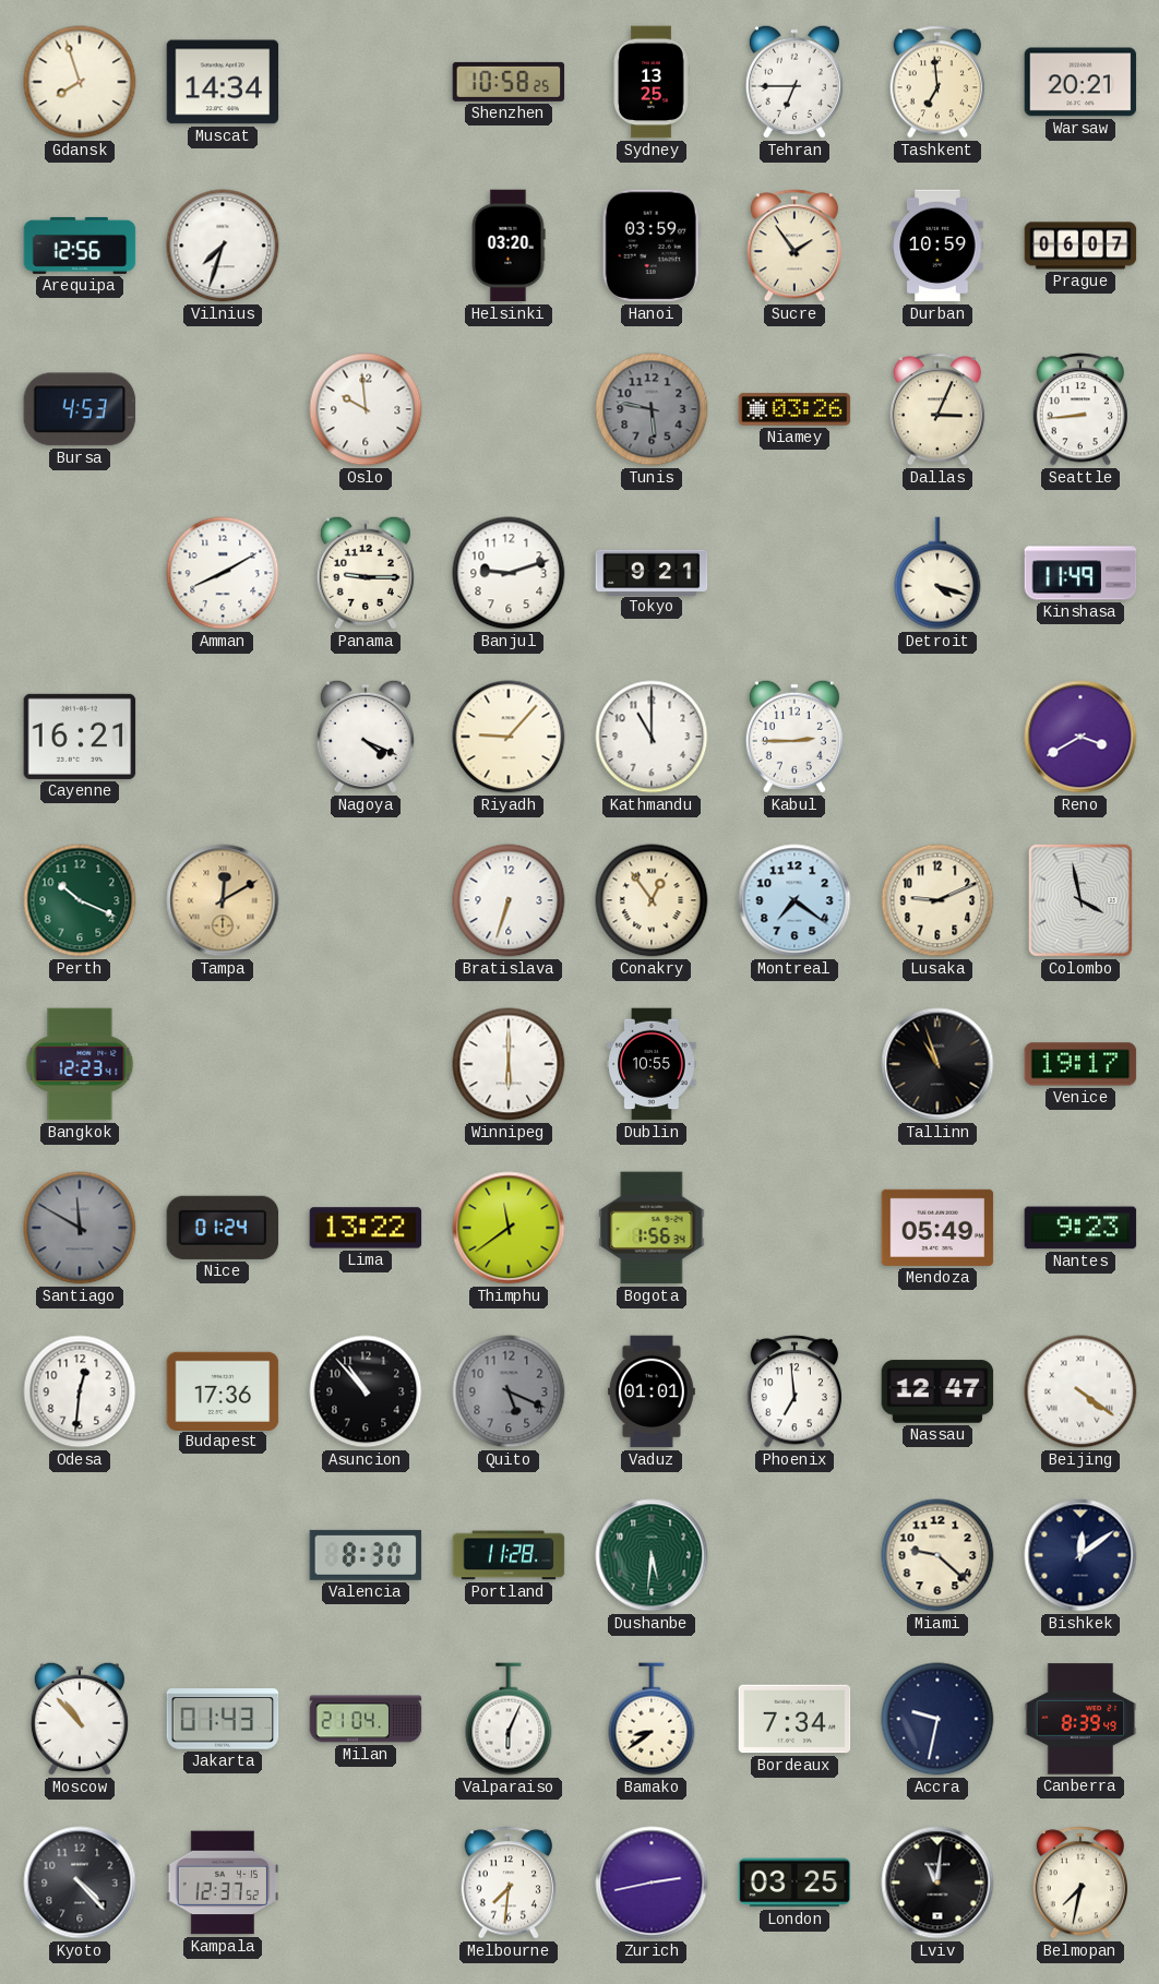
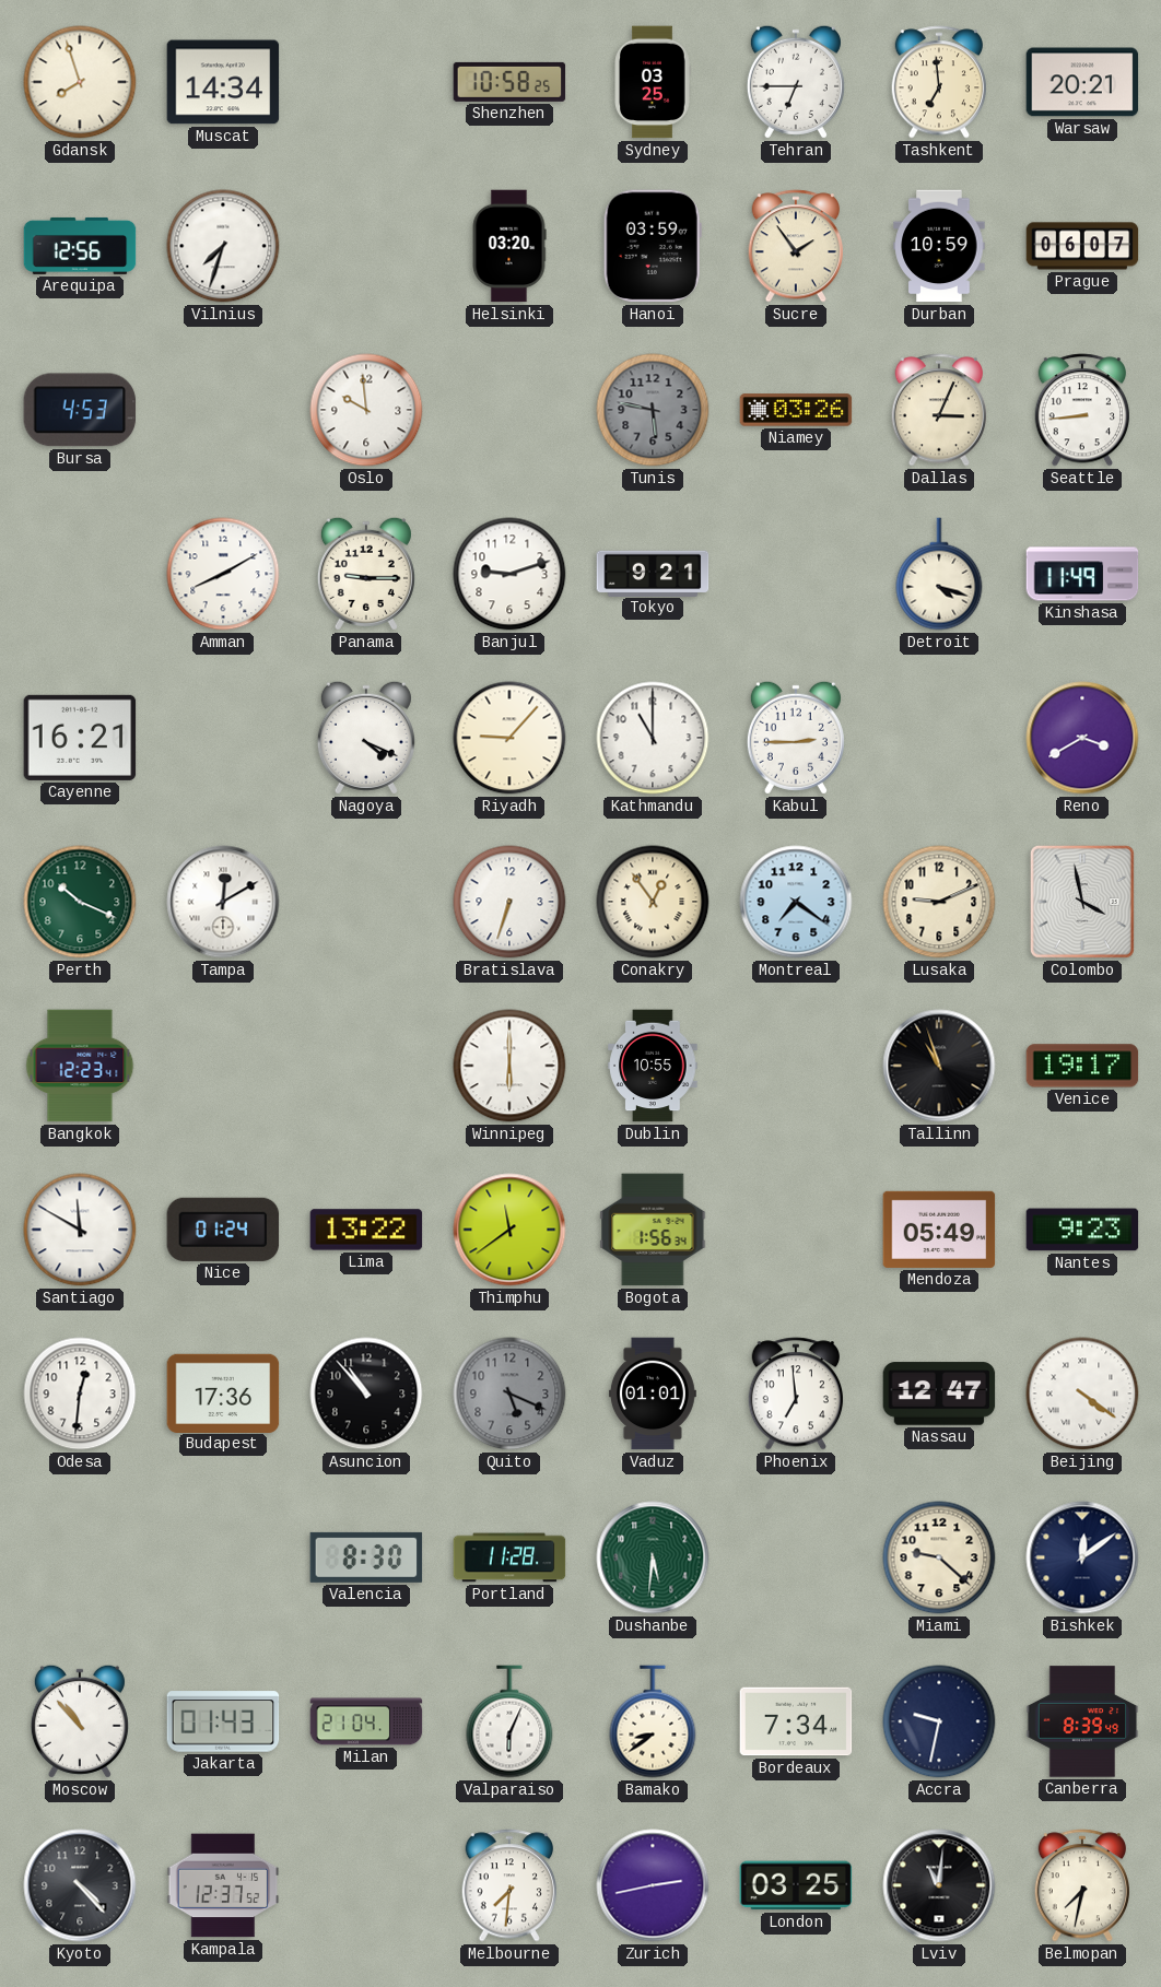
Sydney: 13:25 -> 03:25
Tampa dial: champagne -> white
Santiago dial: grey -> white
